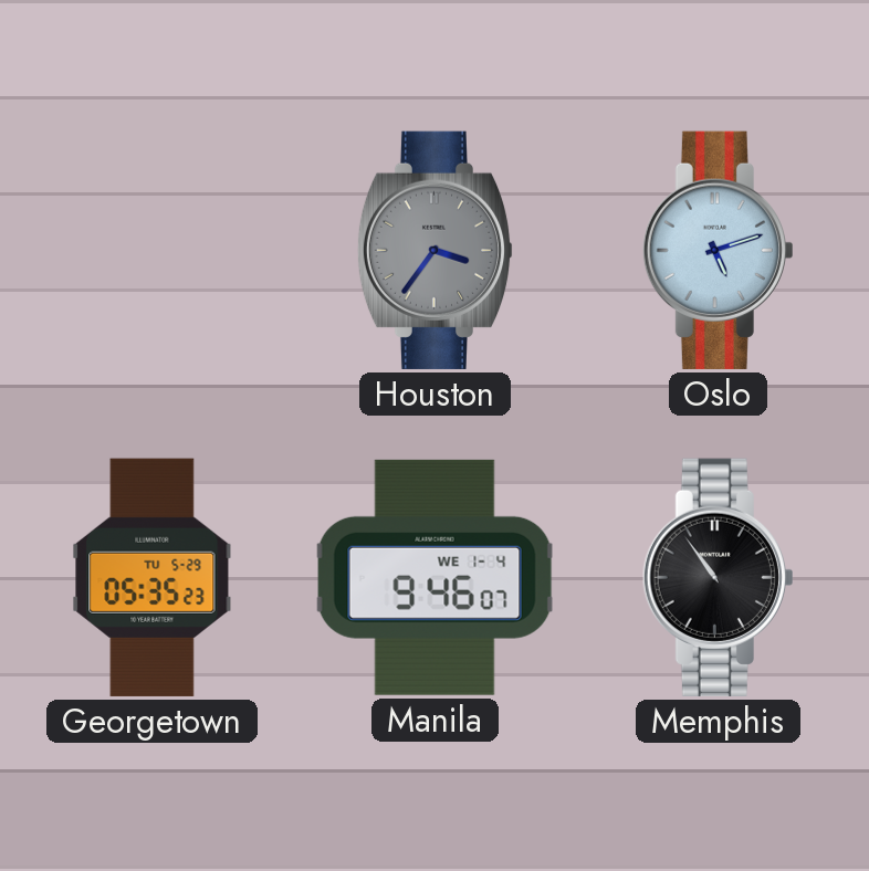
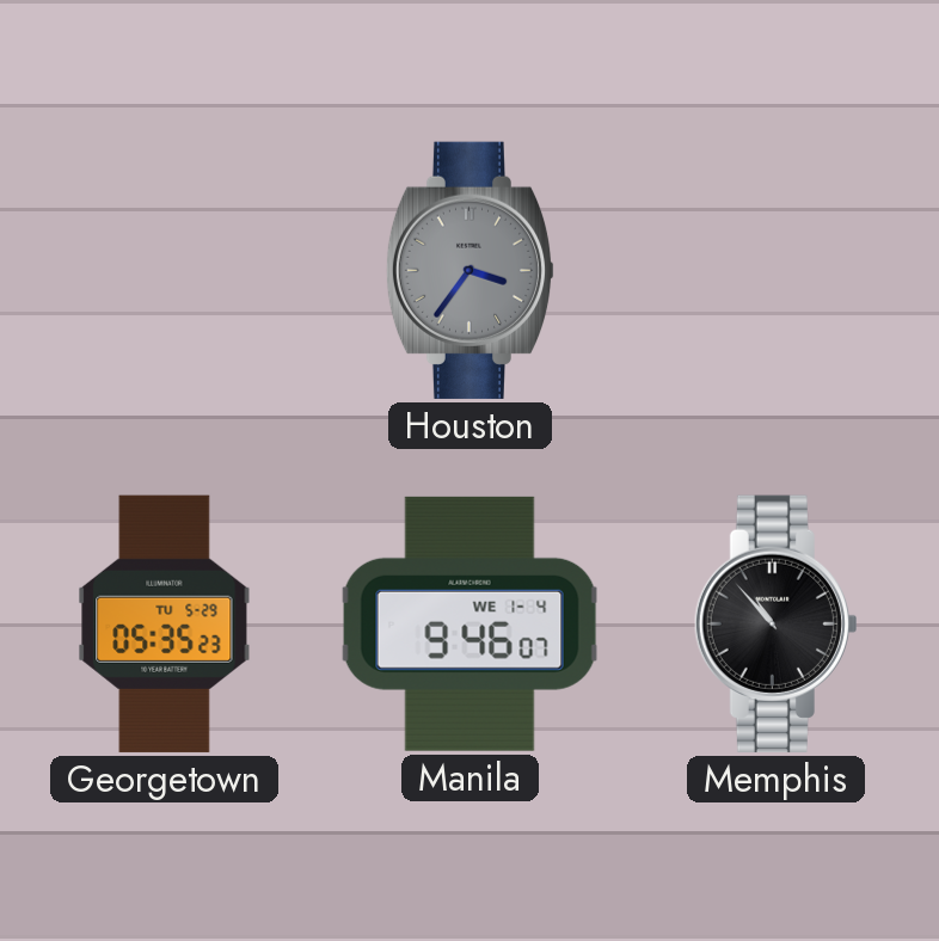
Oslo: 5:12 -> none
Memphis: 10:54 -> 10:53
